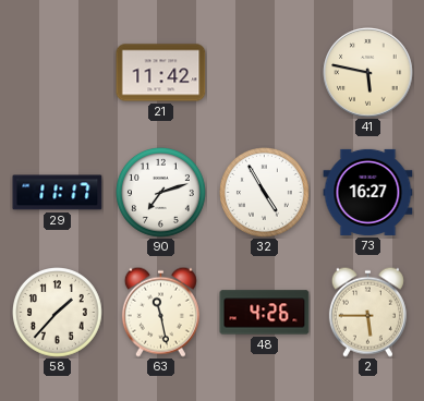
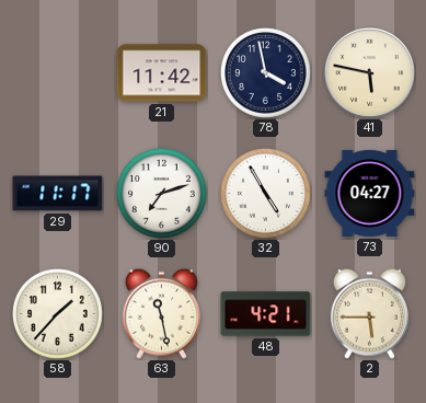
78: none -> 3:58
73: 16:27 -> 04:27
48: 4:26 -> 4:21
